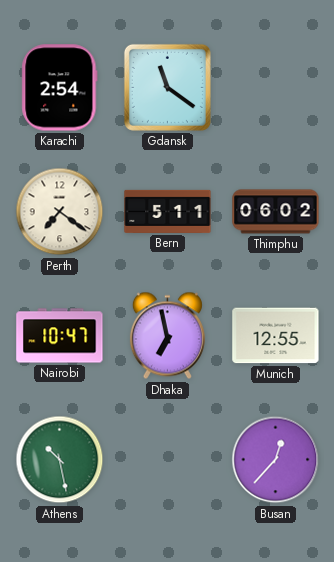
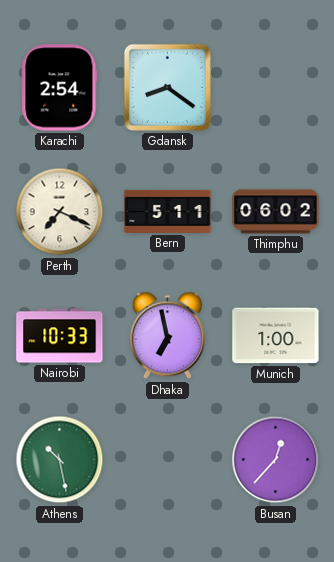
Gdansk: 11:21 -> 8:21
Perth: 7:21 -> 7:19
Nairobi: 10:47 -> 10:33
Munich: 12:55 -> 1:00
